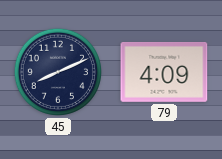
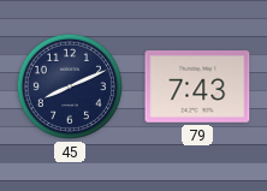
79: 4:09 -> 7:43
